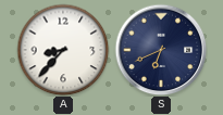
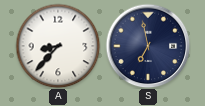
S: 6:41 -> 6:58
